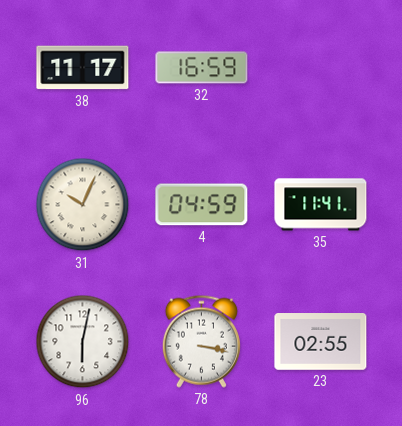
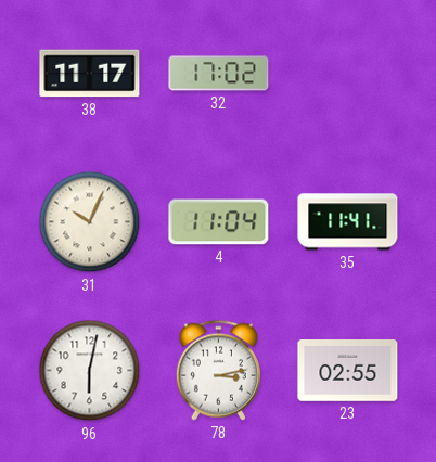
32: 16:59 -> 17:02
4: 04:59 -> 11:04
78: 3:17 -> 3:13
